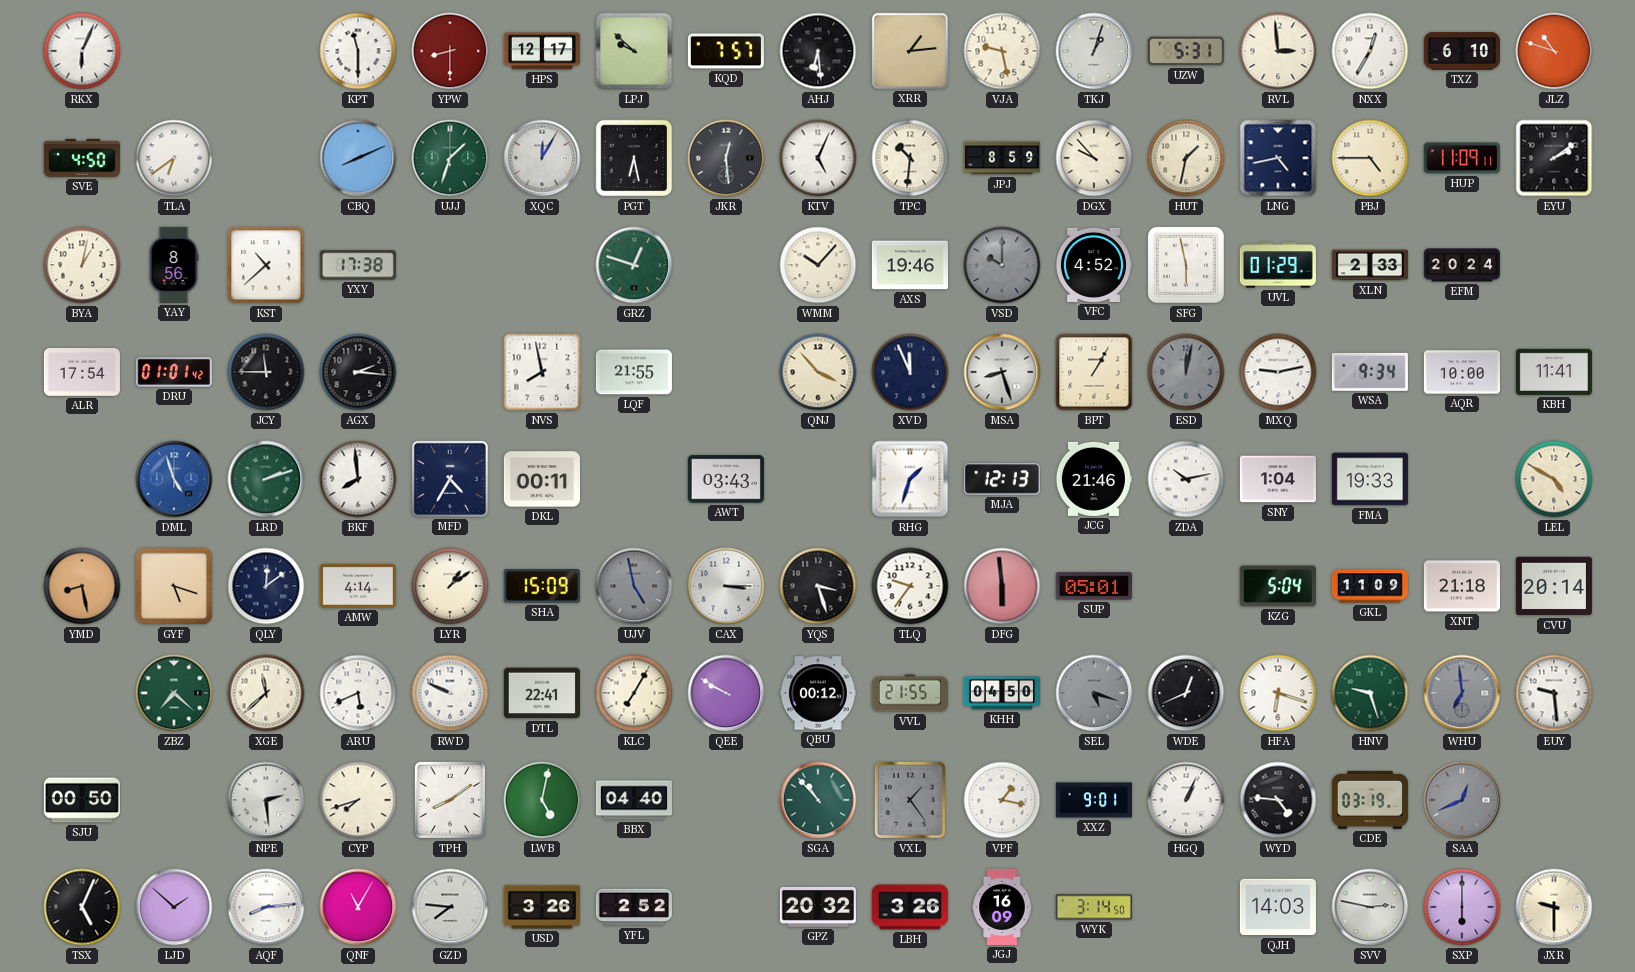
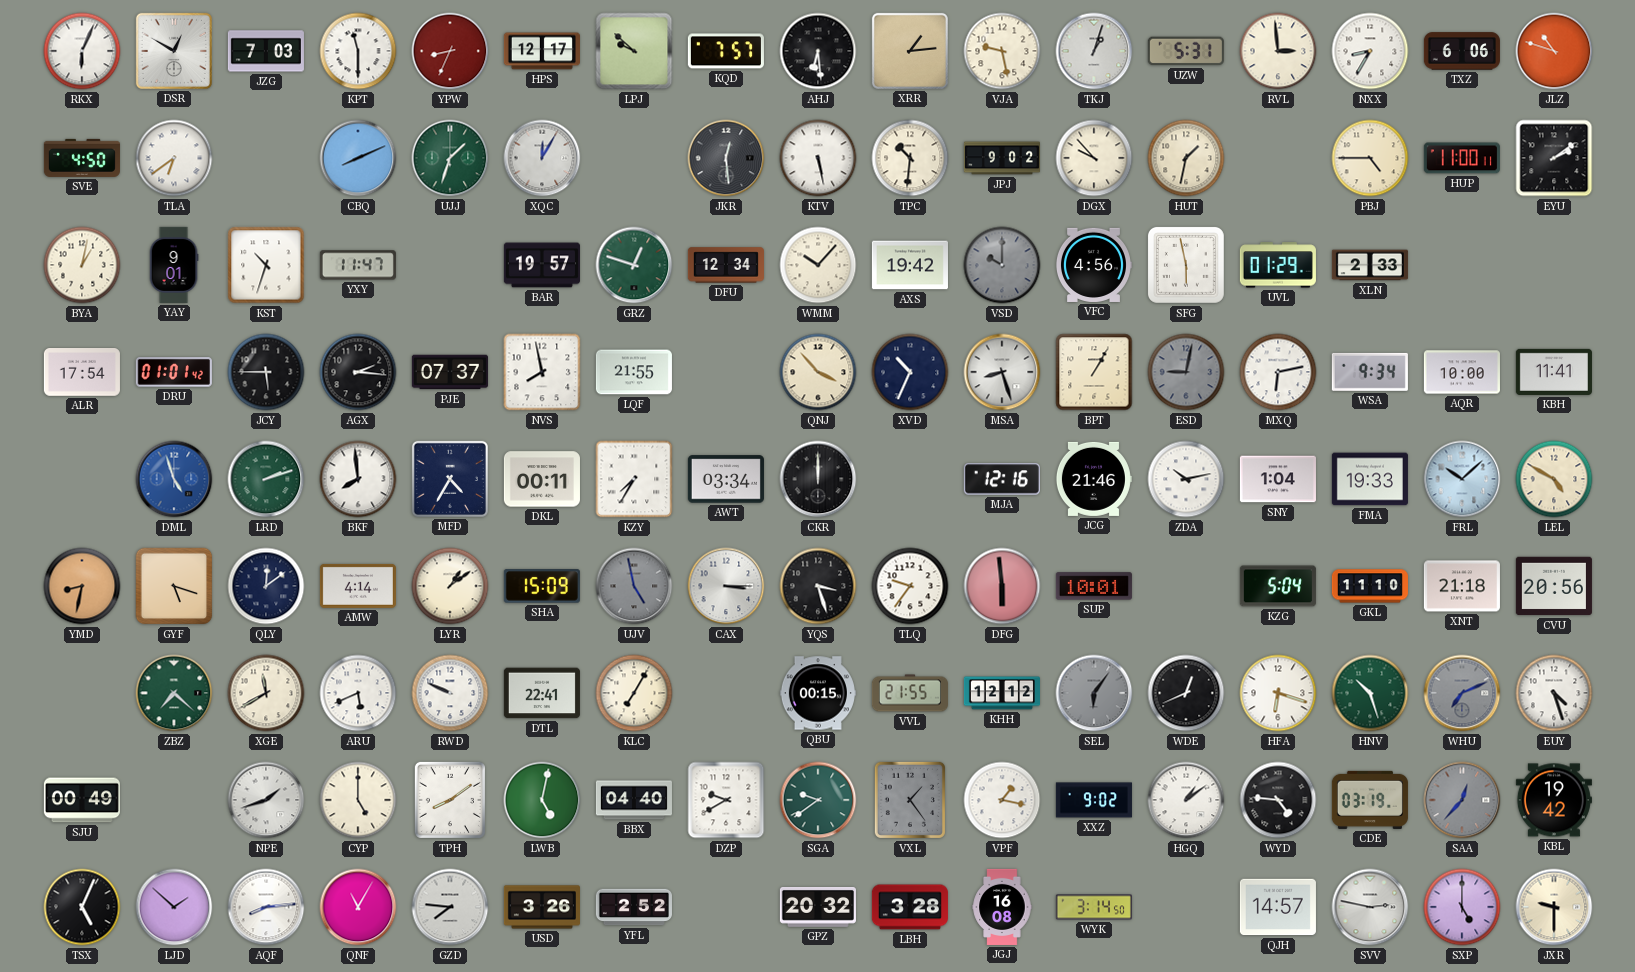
DSR: none -> 12:50
JZG: none -> 7:03
YPW: 8:30 -> 8:34
NXX: 12:35 -> 8:35
TXZ: 6:10 -> 6:06
PGT: 6:28 -> none
KTV: 5:04 -> 5:28
JPJ: 8:59 -> 9:02
LNG: 4:43 -> none
HUP: 11:09 -> 11:00
YAY: 8:56 -> 9:01
KST: 10:38 -> 10:33
YXY: 17:38 -> 11:47
BAR: none -> 19:57
DFU: none -> 12:34
AXS: 19:46 -> 19:42
VFC: 4:52 -> 4:56
EFM: 20:24 -> none
JCY: 11:45 -> 5:45
PJE: none -> 07:37
XVD: 11:56 -> 10:34
ESD: 12:02 -> 9:02
MXQ: 9:13 -> 6:13
KZY: none -> 7:35
AWT: 03:43 -> 03:34
CKR: none -> 12:00
RHG: 1:33 -> none
MJA: 12:13 -> 12:16
FRL: none -> 10:08
YMD: 8:28 -> 8:32
SUP: 05:01 -> 10:01
GKL: 11:09 -> 11:10
CVU: 20:14 -> 20:56
XGE: 11:38 -> 11:40
QEE: 9:50 -> none
QBU: 00:12 -> 00:15
KHH: 04:50 -> 12:12
SEL: 5:18 -> 6:06
HNV: 9:27 -> 10:27
WHU: 6:59 -> 7:11
EUY: 9:29 -> 4:27
SJU: 00:50 -> 00:49
NPE: 2:29 -> 1:42
CYP: 7:42 -> 5:00
DZP: none -> 9:40
SGA: 10:53 -> 9:39
XXZ: 9:01 -> 9:02
HGQ: 1:04 -> 1:09
SAA: 12:41 -> 12:37
KBL: none -> 19:42
LBH: 3:26 -> 3:28
JGJ: 16:09 -> 16:08
QJH: 14:03 -> 14:57
SXP: 6:00 -> 5:00
